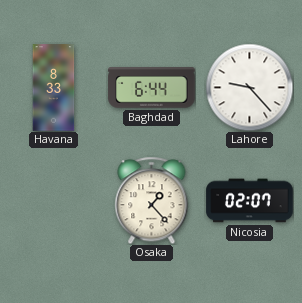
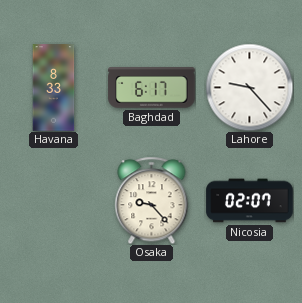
Baghdad: 6:44 -> 6:17
Osaka: 1:23 -> 9:23
